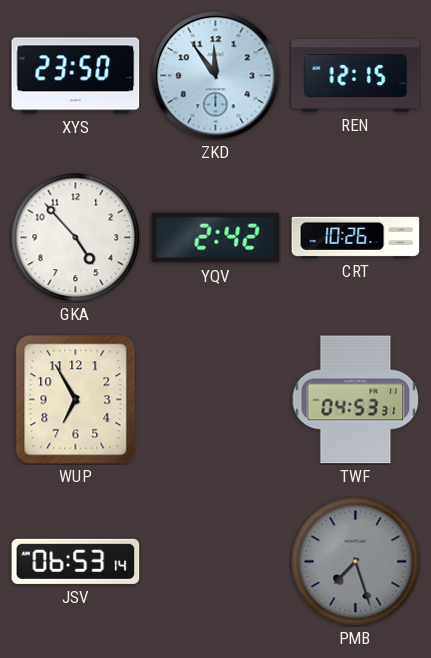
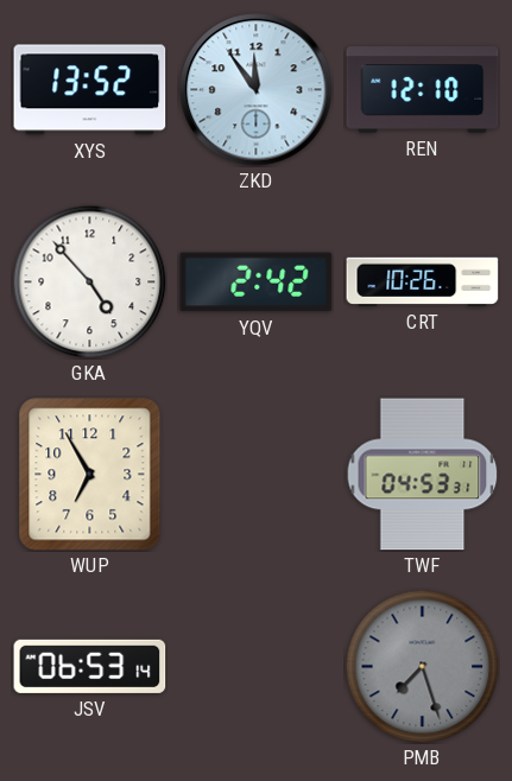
XYS: 23:50 -> 13:52
REN: 12:15 -> 12:10
